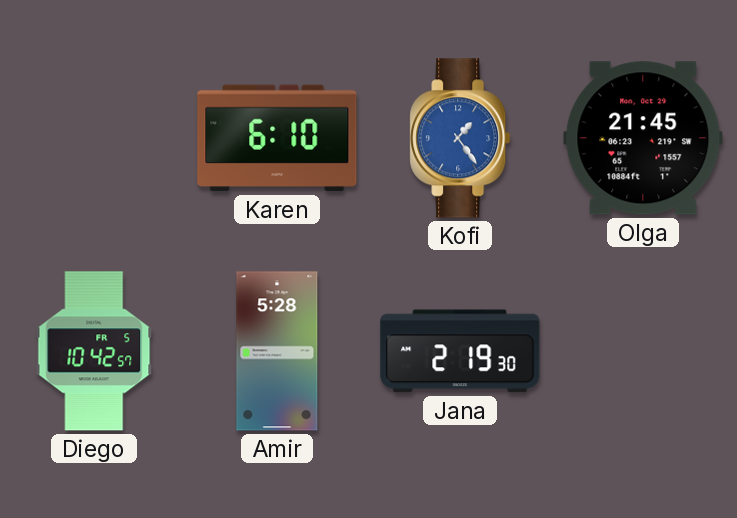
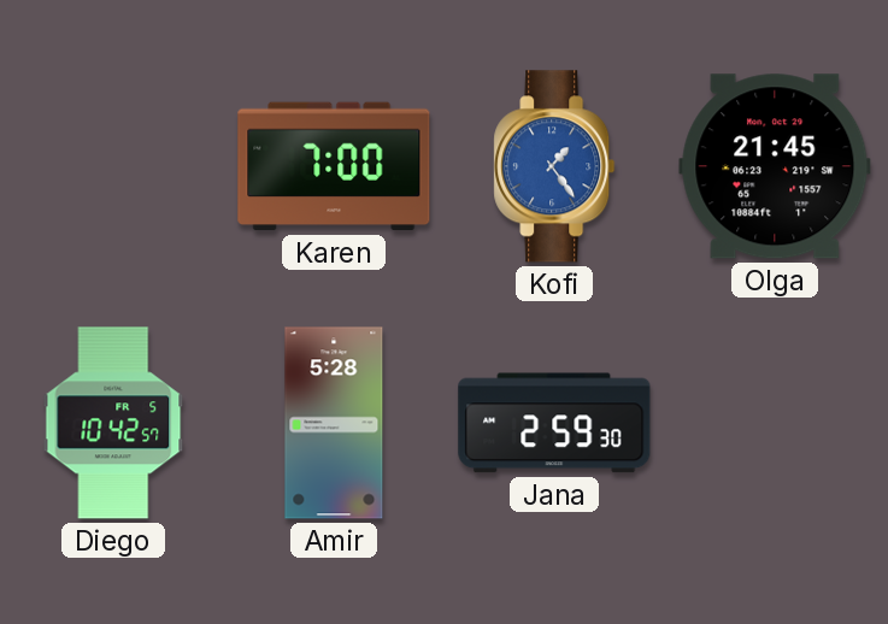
Karen: 6:10 -> 7:00
Jana: 2:19 -> 2:59
